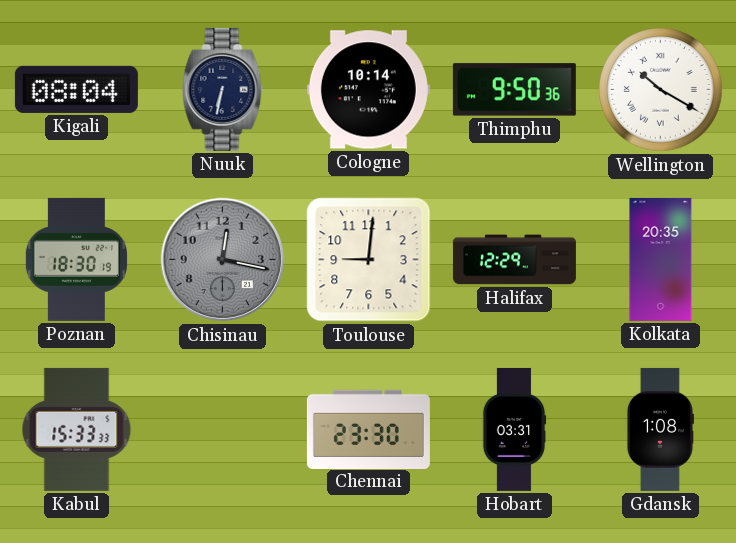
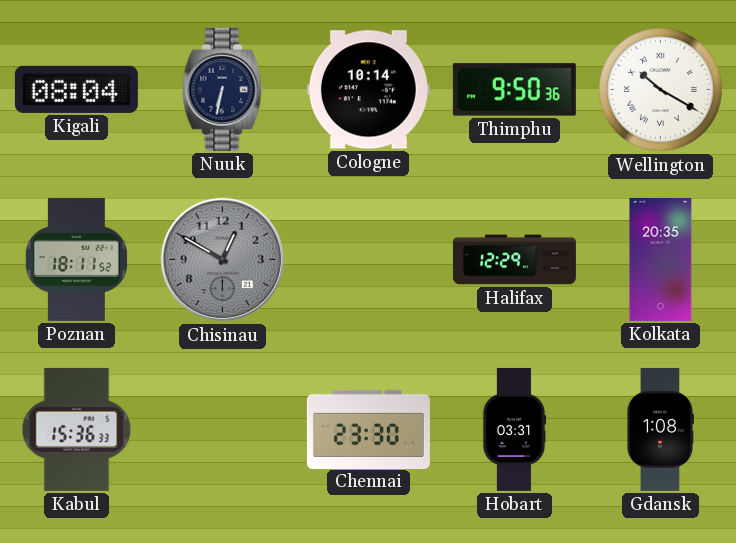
Poznan: 18:30 -> 18:11
Chisinau: 12:17 -> 12:50
Toulouse: 9:01 -> none
Kabul: 15:33 -> 15:36
